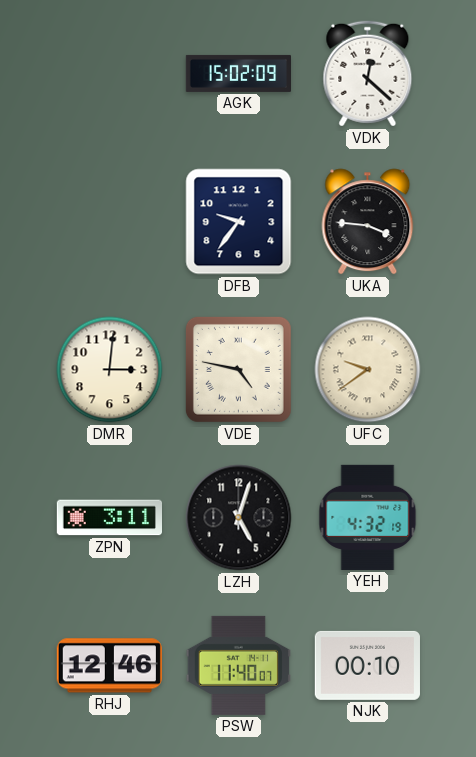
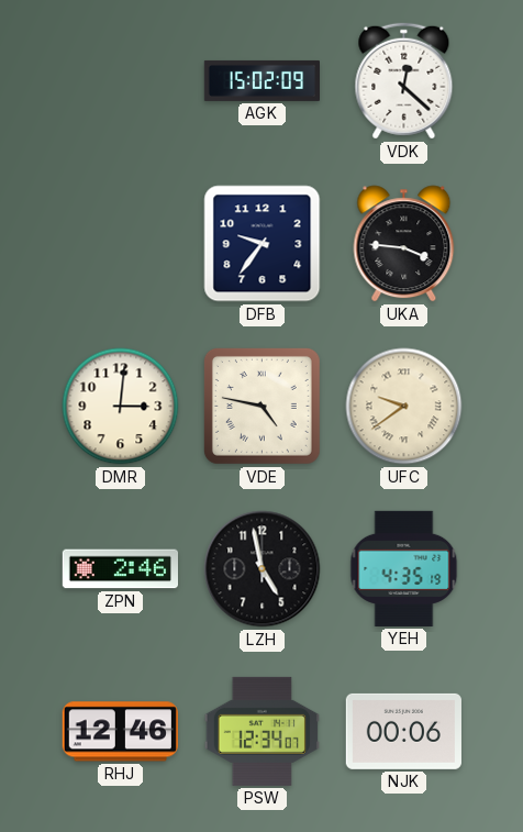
ZPN: 3:11 -> 2:46
LZH: 5:03 -> 4:58
YEH: 4:32 -> 4:35
PSW: 11:40 -> 12:34
NJK: 00:10 -> 00:06
